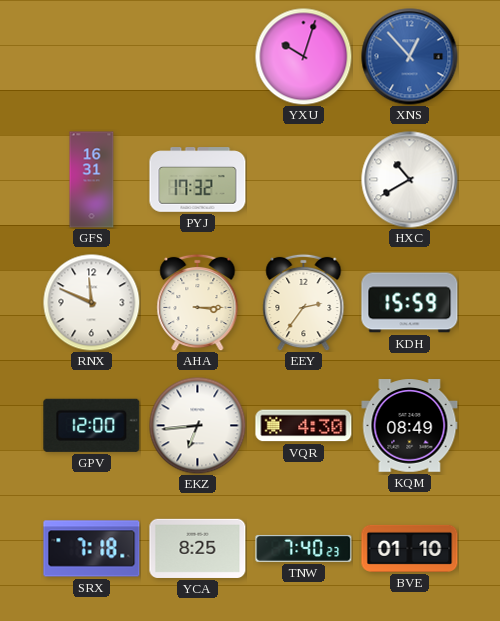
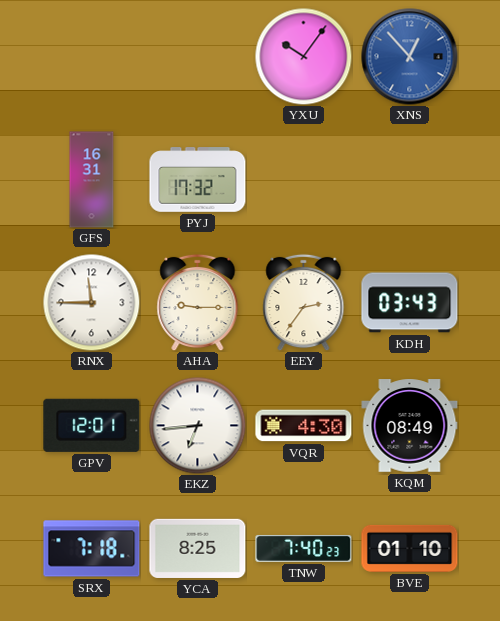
YXU: 10:03 -> 10:06
HXC: 10:40 -> none
RNX: 11:49 -> 11:45
AHA: 3:15 -> 9:15
KDH: 15:59 -> 03:43
GPV: 12:00 -> 12:01
